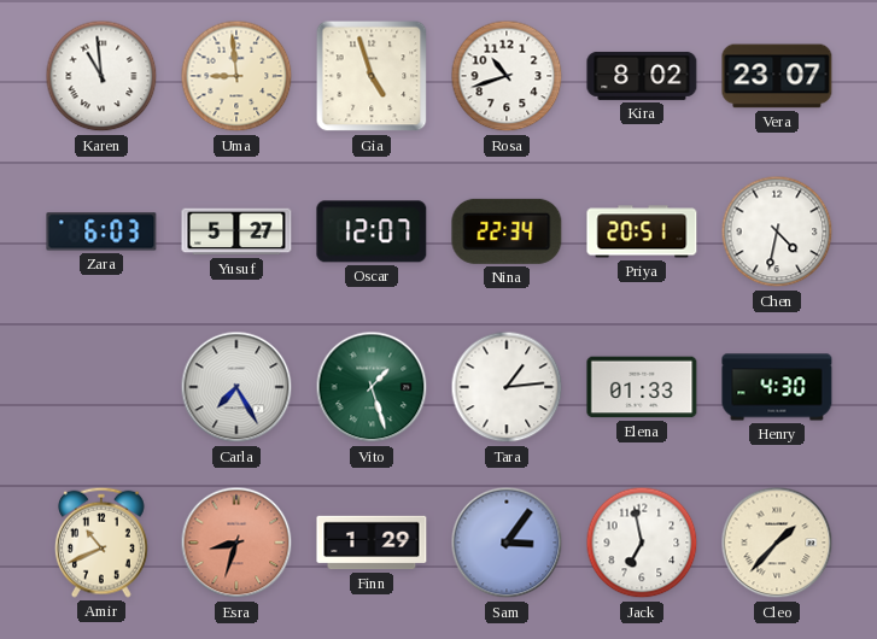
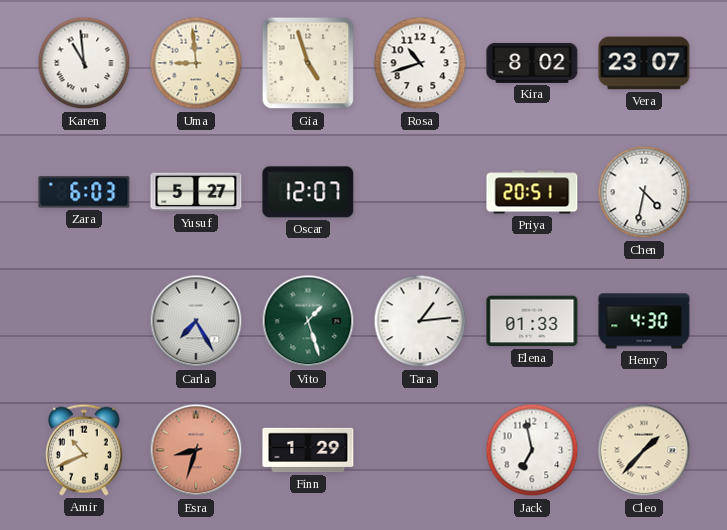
Nina: 22:34 -> none
Sam: 3:06 -> none
